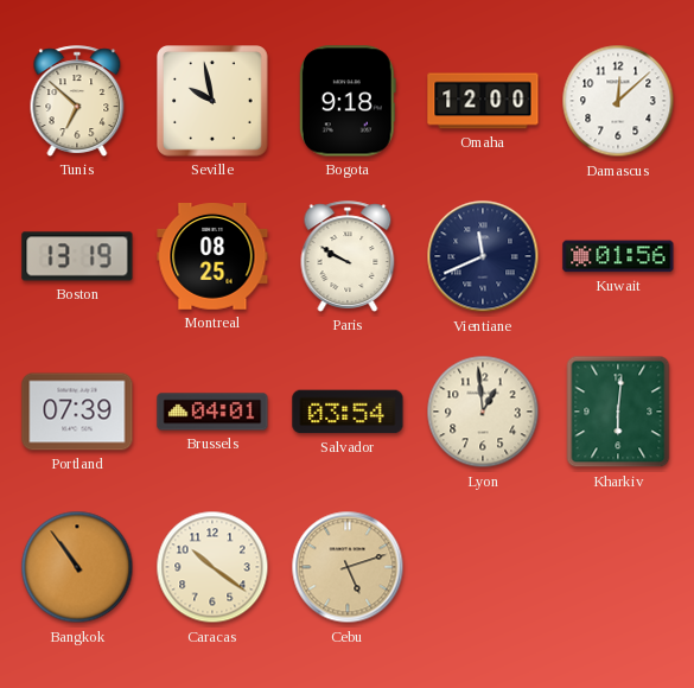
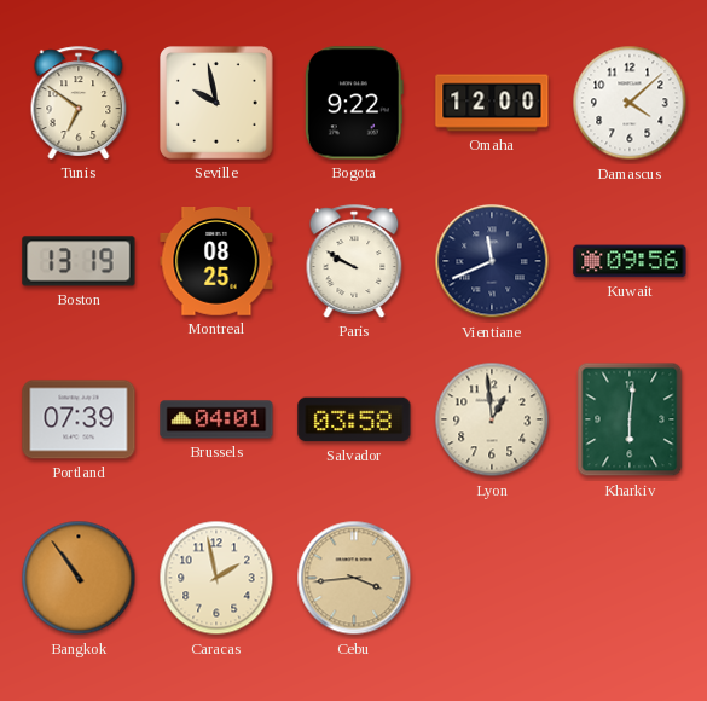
Tunis: 6:52 -> 6:51
Bogota: 9:18 -> 9:22
Damascus: 12:08 -> 4:08
Kuwait: 01:56 -> 09:56
Salvador: 03:54 -> 03:58
Caracas: 10:21 -> 1:58
Cebu: 5:12 -> 3:44
